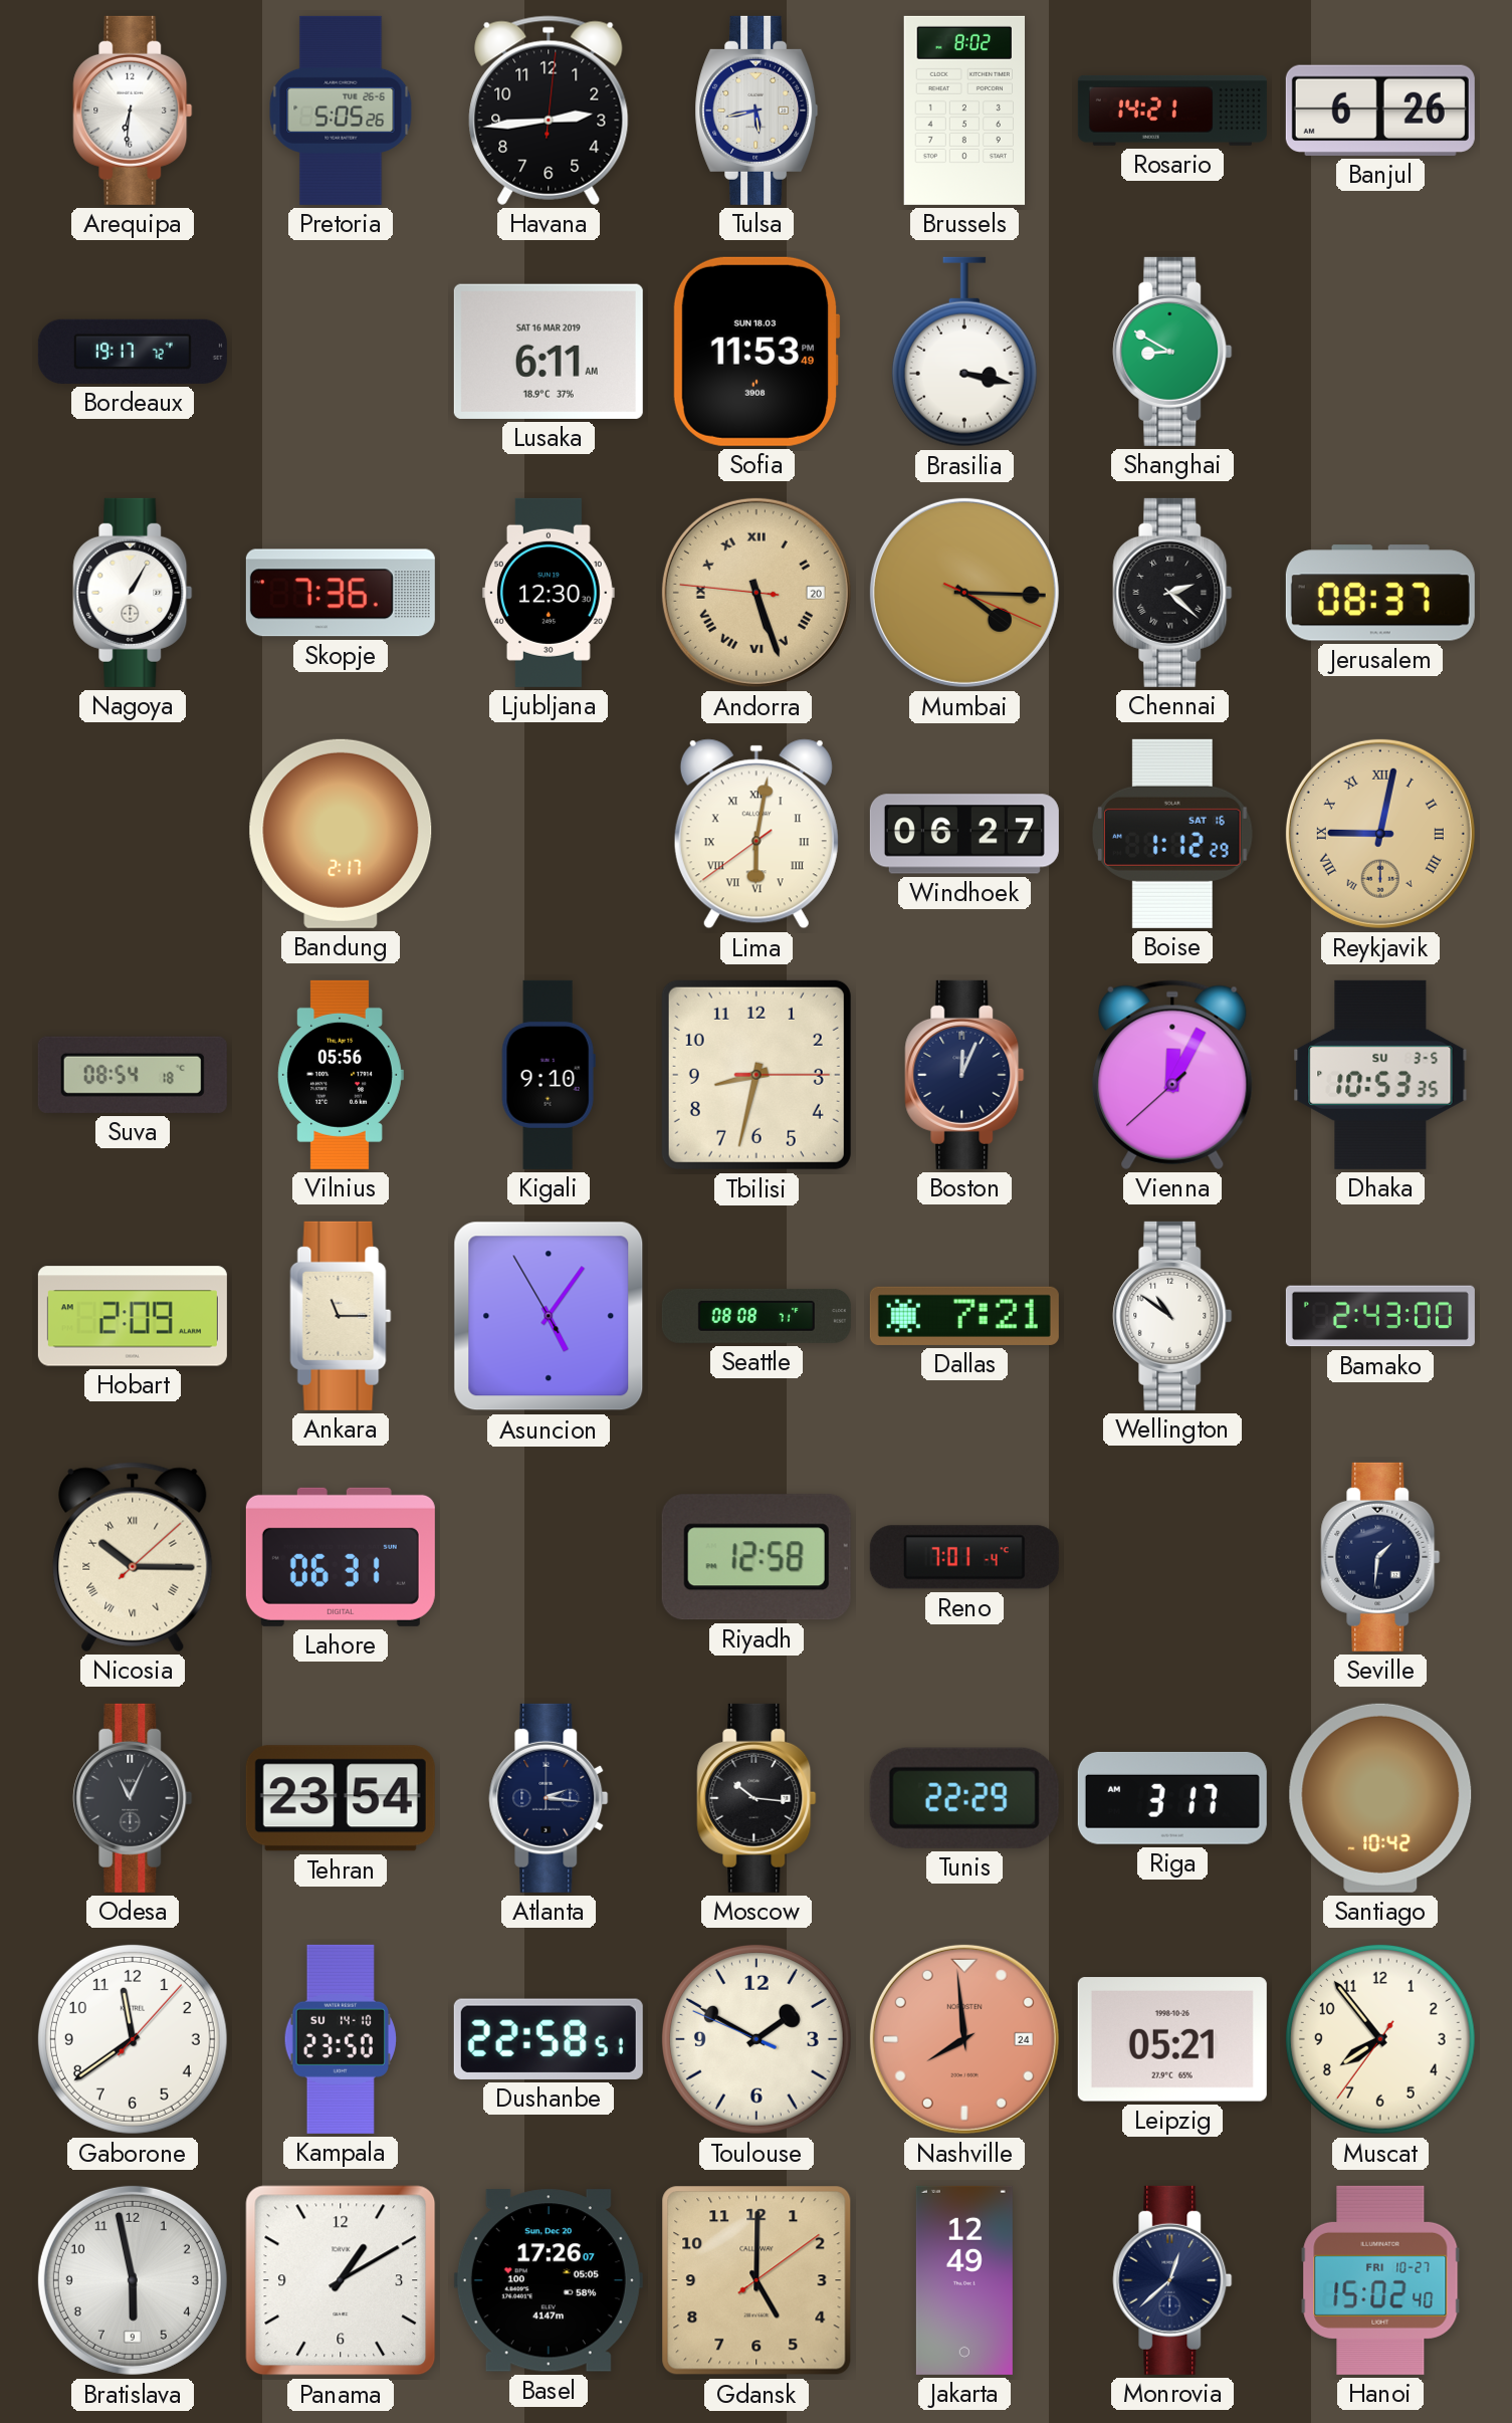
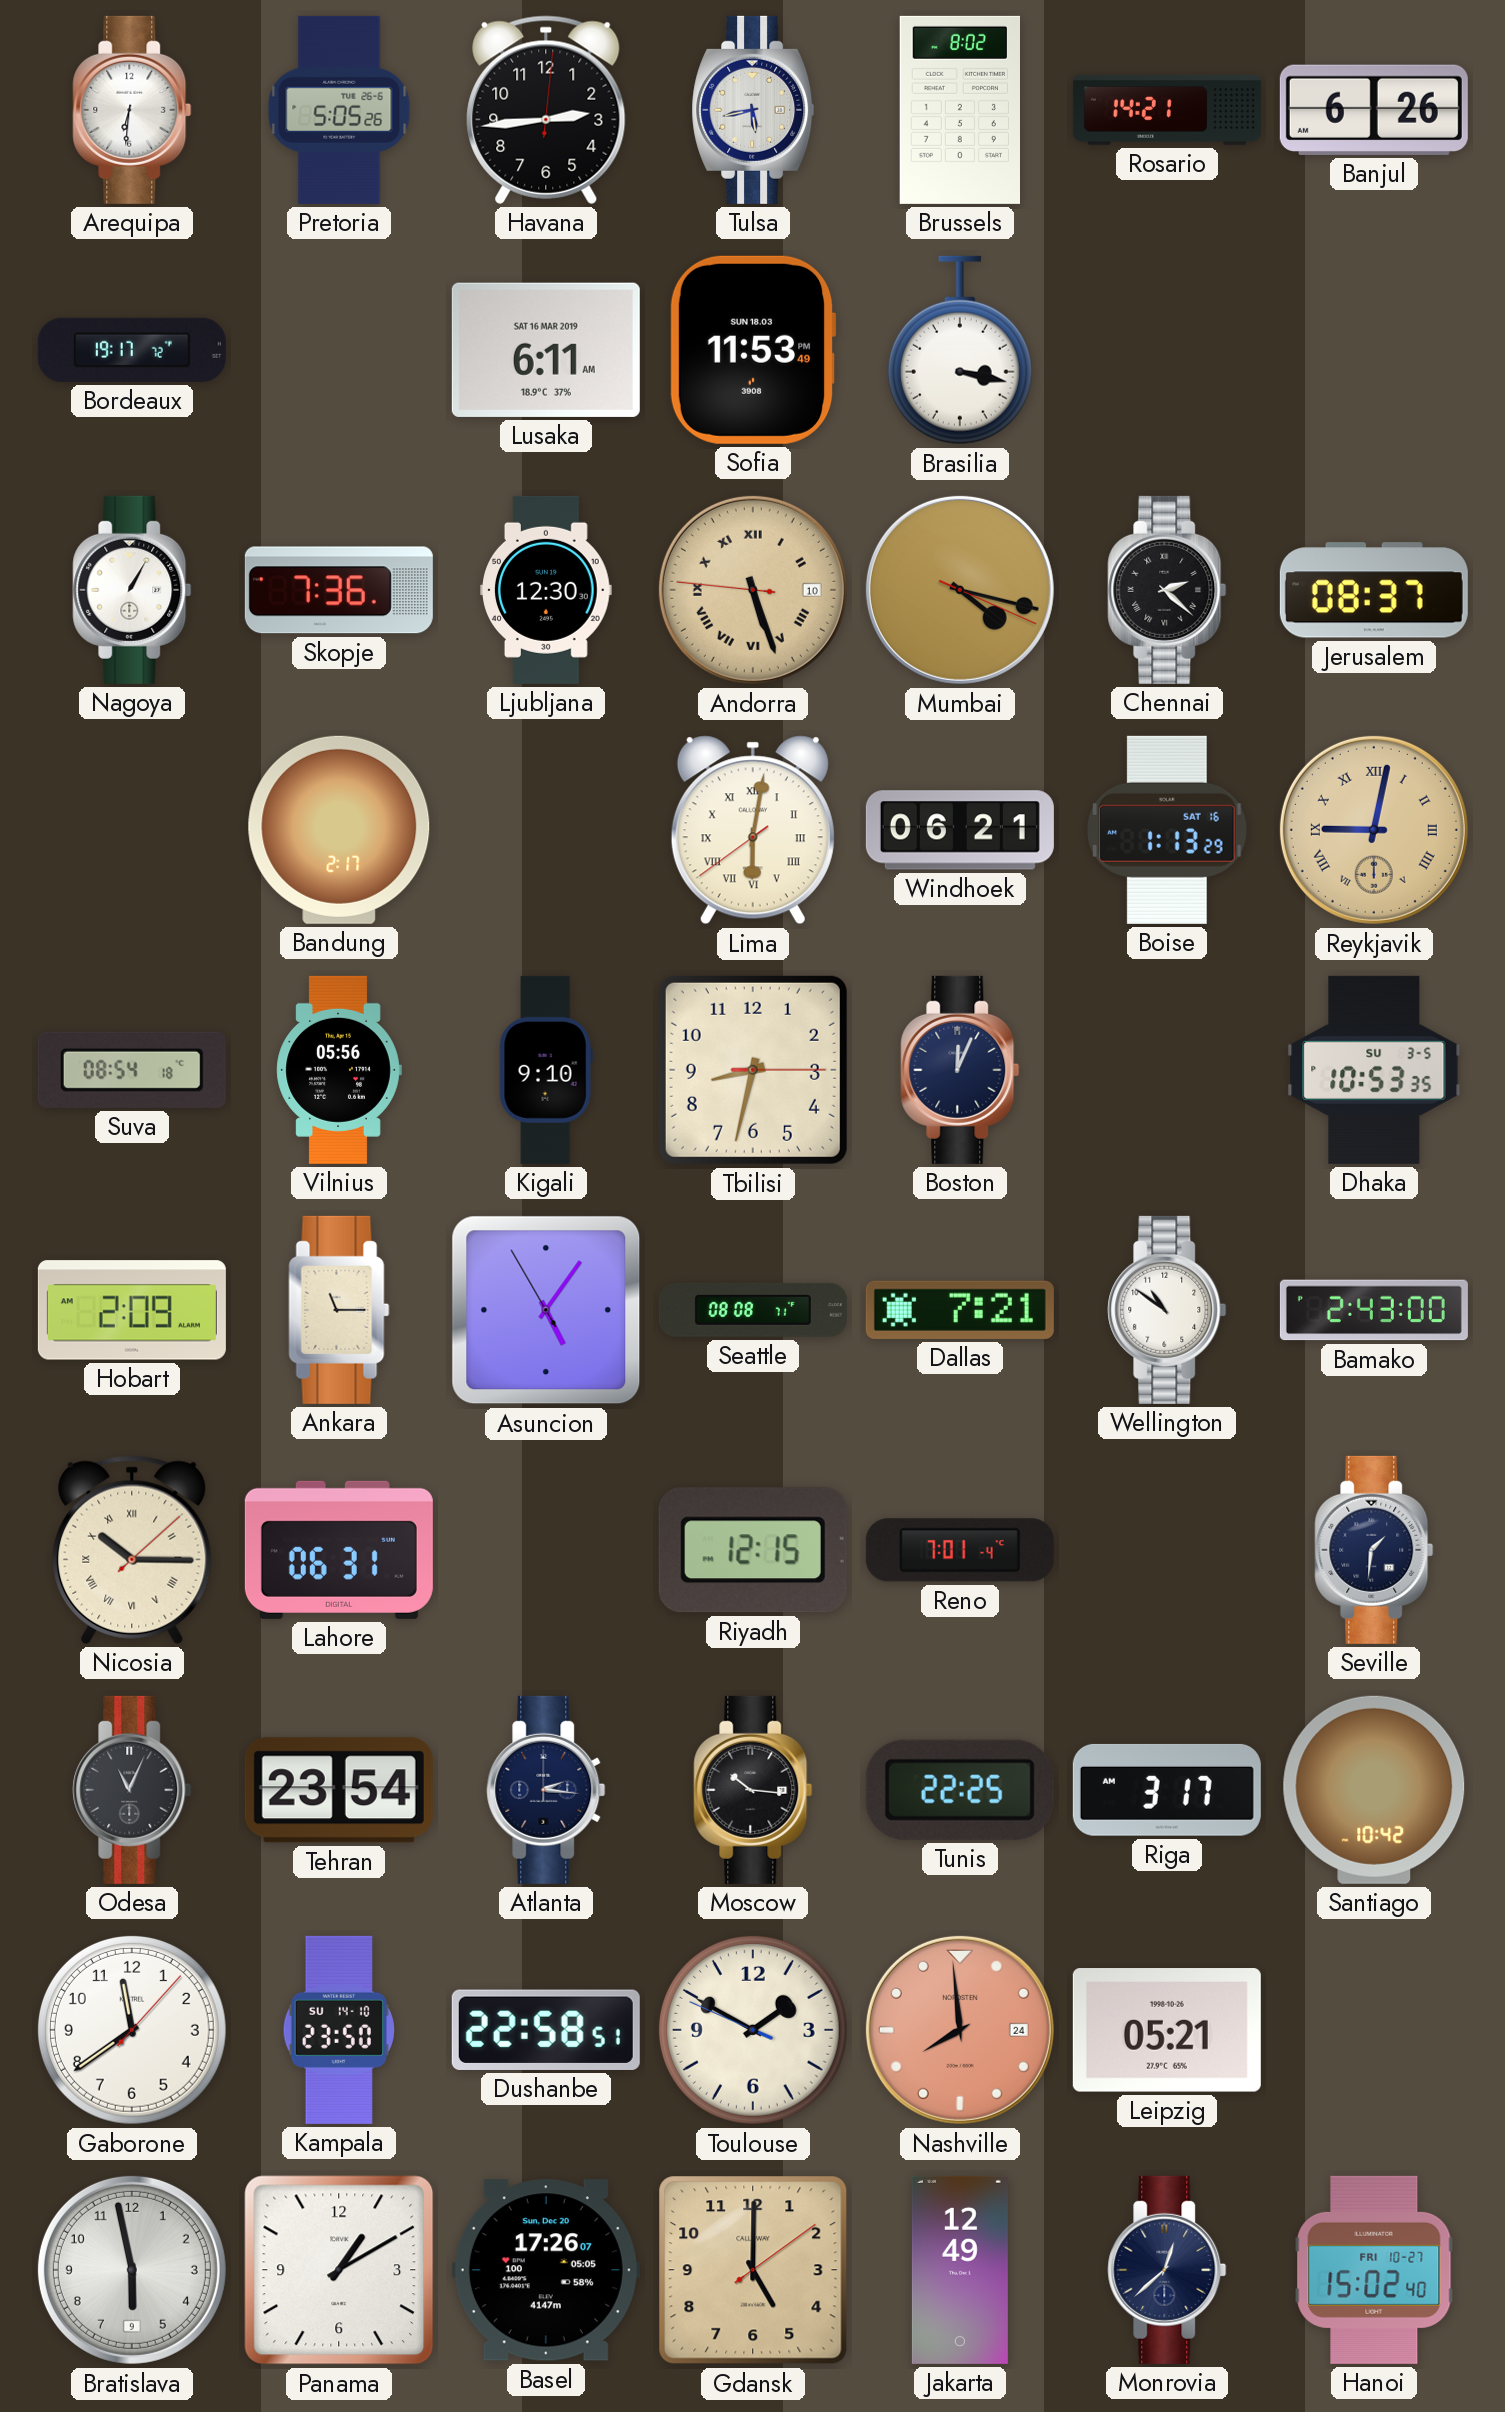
Shanghai: 8:50 -> none
Andorra date: 20 -> 10
Mumbai: 4:15 -> 4:17
Windhoek: 06:27 -> 06:21
Boise: 1:12 -> 1:13
Vienna: 12:04 -> none
Riyadh: 12:58 -> 12:15
Tunis: 22:29 -> 22:25
Muscat: 7:53 -> none
